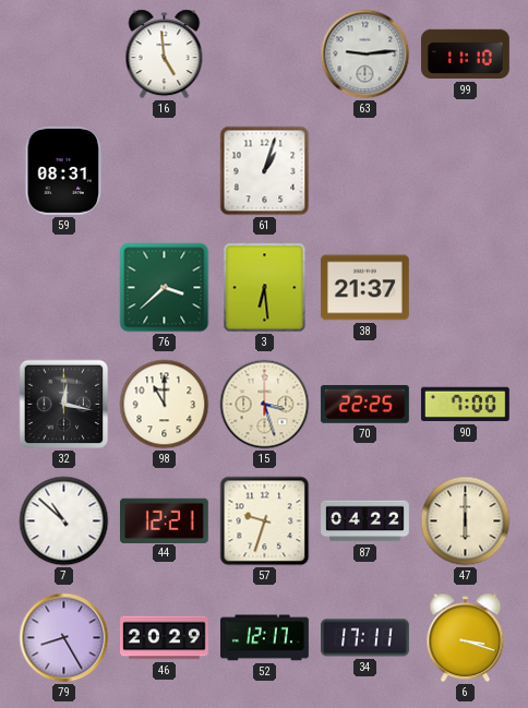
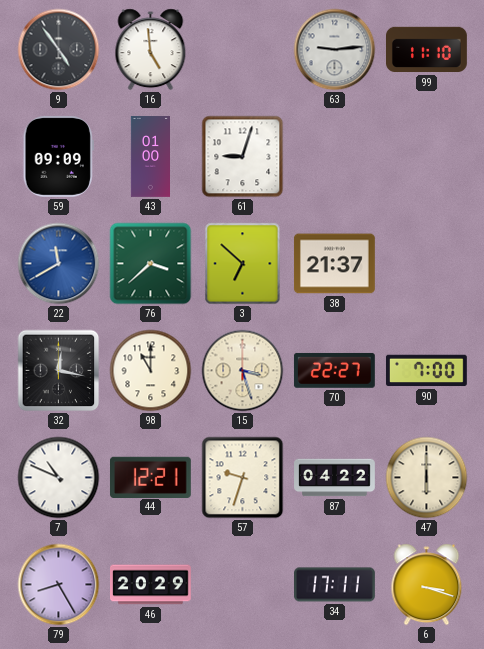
9: none -> 4:54
59: 08:31 -> 09:09
43: none -> 01:00
61: 1:03 -> 9:03
22: none -> 11:40
3: 6:29 -> 6:52
70: 22:25 -> 22:27
7: 10:52 -> 10:49
52: 12:17 -> none
